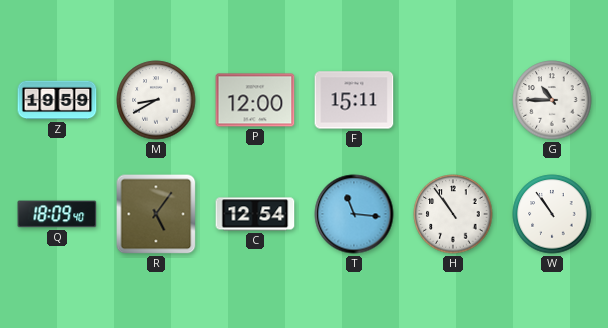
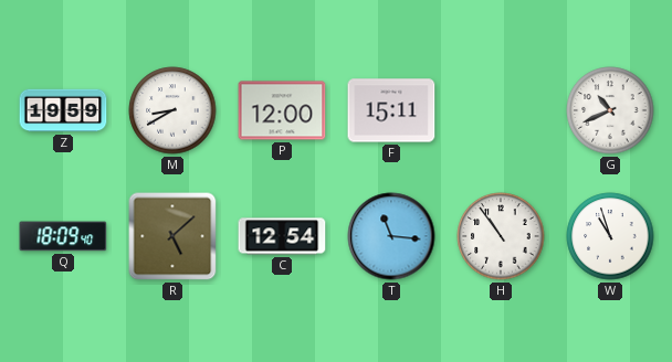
G: 10:45 -> 10:41
R: 5:06 -> 5:08
W: 10:54 -> 10:57
